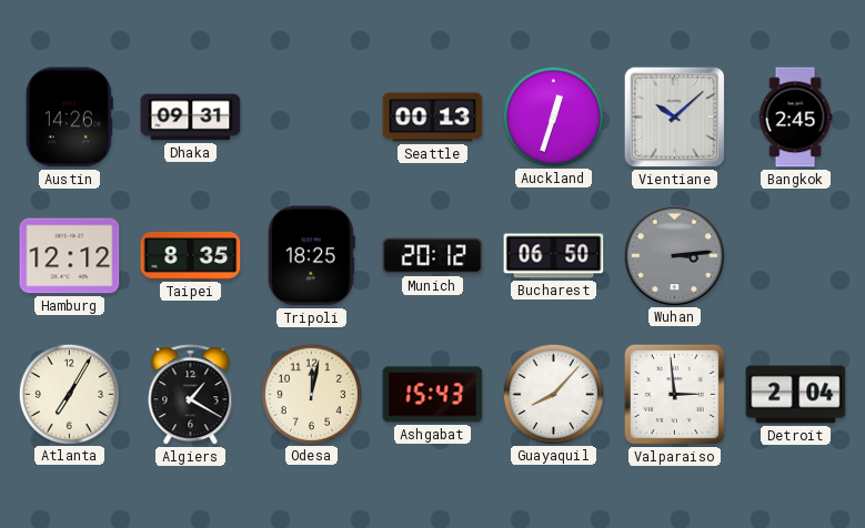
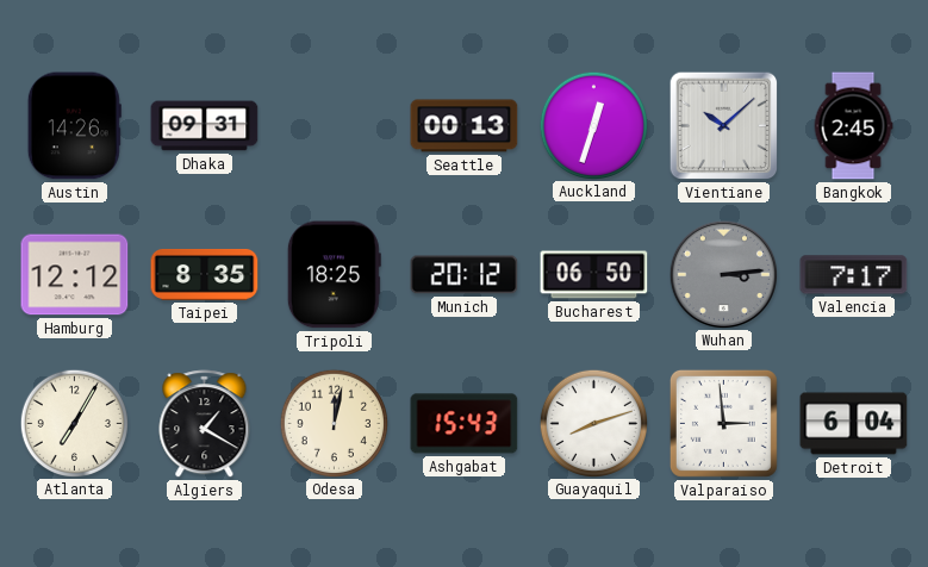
Valencia: none -> 7:17
Guayaquil: 8:07 -> 8:12
Detroit: 2:04 -> 6:04
